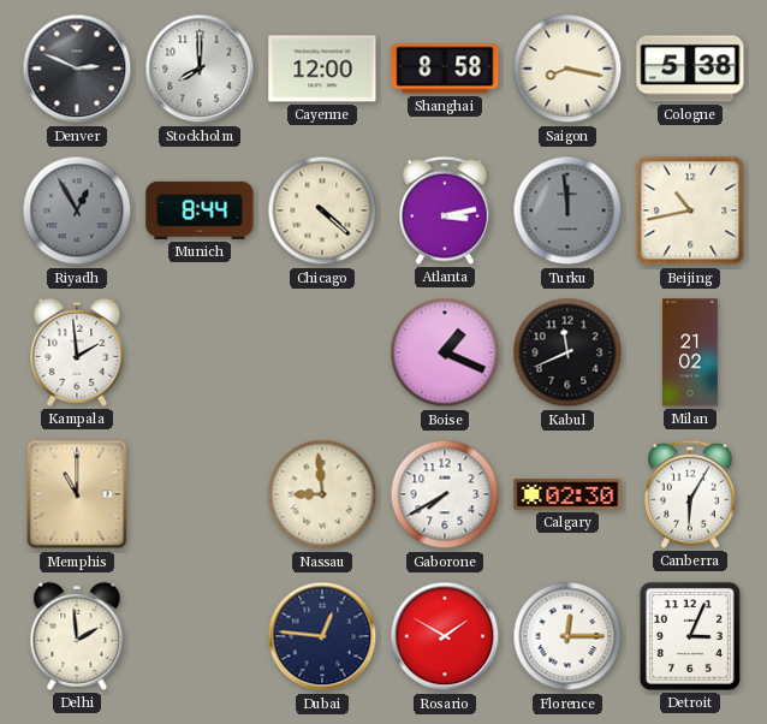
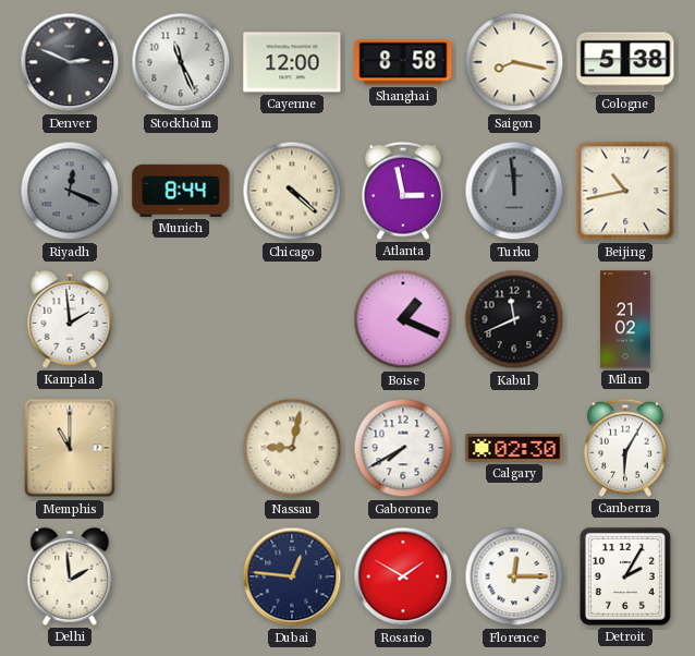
Stockholm: 8:00 -> 11:26
Riyadh: 12:55 -> 12:19
Atlanta: 3:13 -> 2:58
Nassau: 8:59 -> 9:02
Detroit: 3:04 -> 2:05
